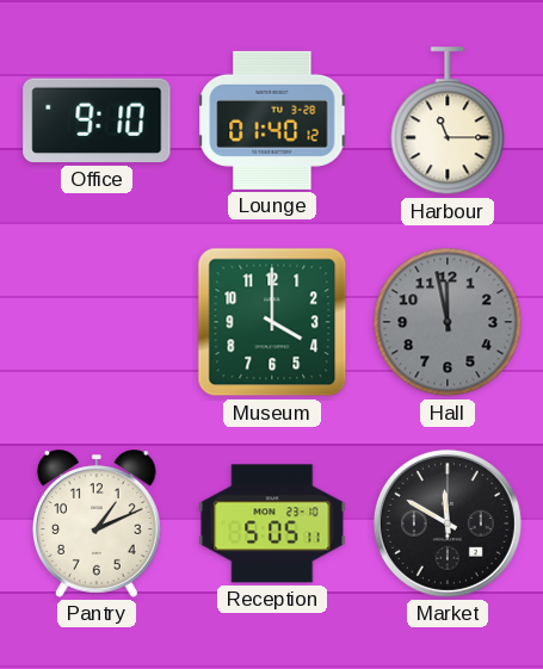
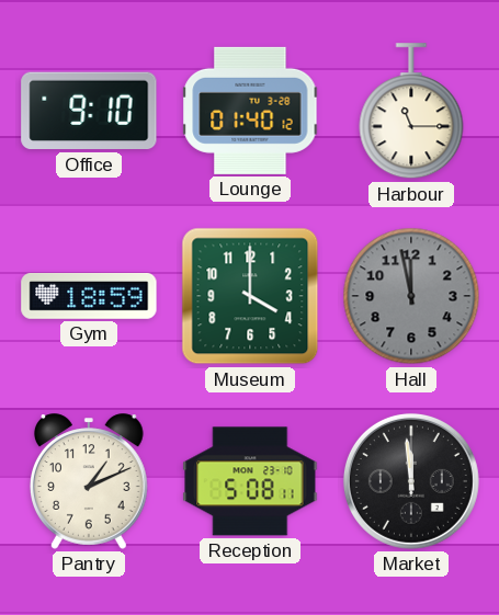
Gym: none -> 18:59
Reception: 5:05 -> 5:08
Market: 11:50 -> 11:59
